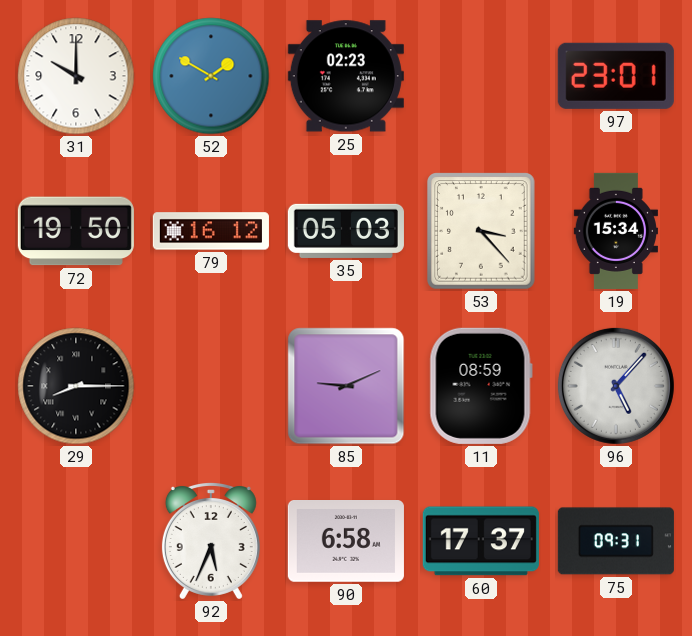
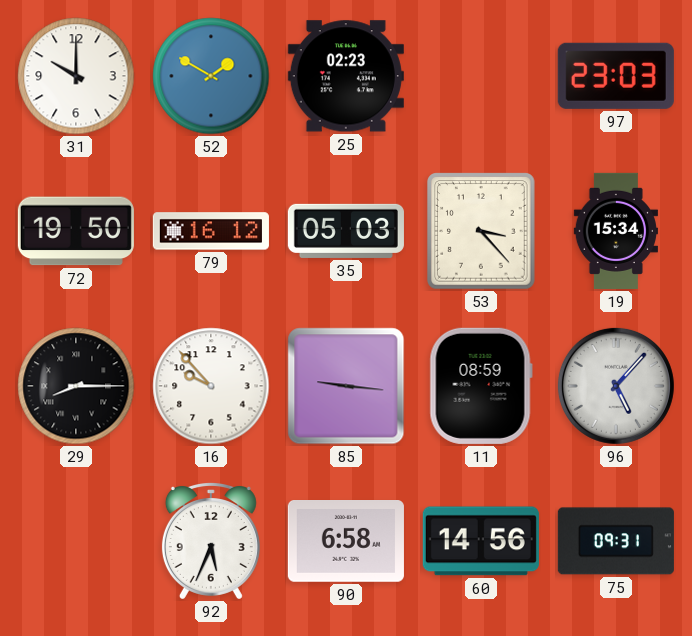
97: 23:01 -> 23:03
16: none -> 9:53
85: 9:11 -> 9:16
60: 17:37 -> 14:56
